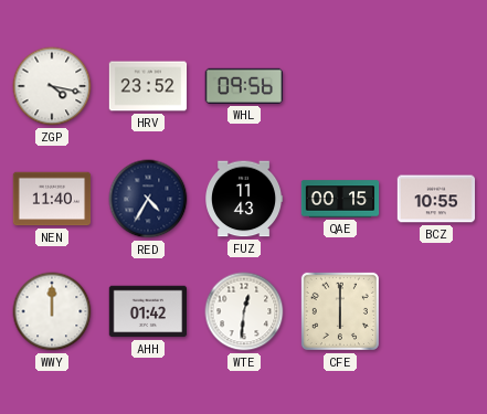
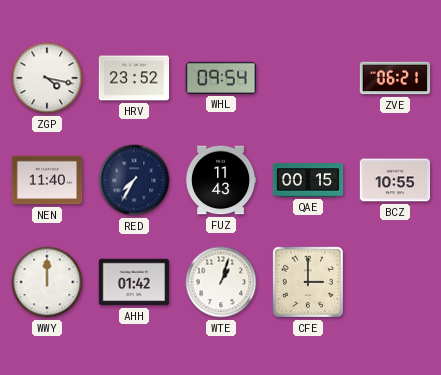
WHL: 09:56 -> 09:54
ZVE: none -> 06:21
RED: 4:35 -> 7:35
WTE: 12:31 -> 1:03
CFE: 6:00 -> 3:00
